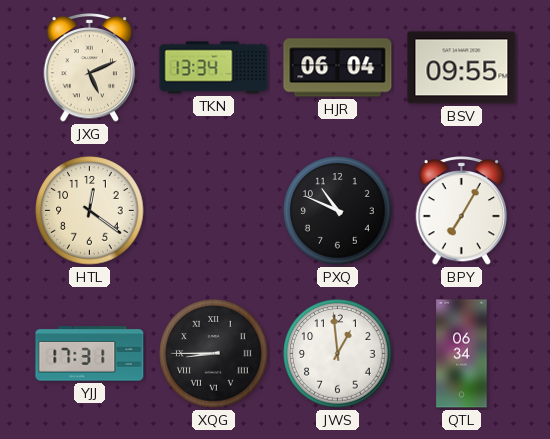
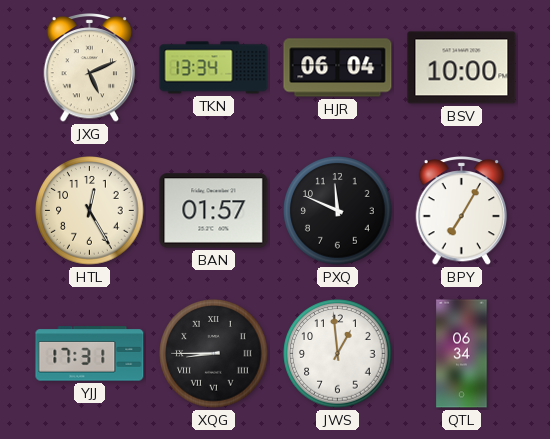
BSV: 09:55 -> 10:00
HTL: 12:21 -> 12:25
BAN: none -> 01:57
PXQ: 10:49 -> 11:49
